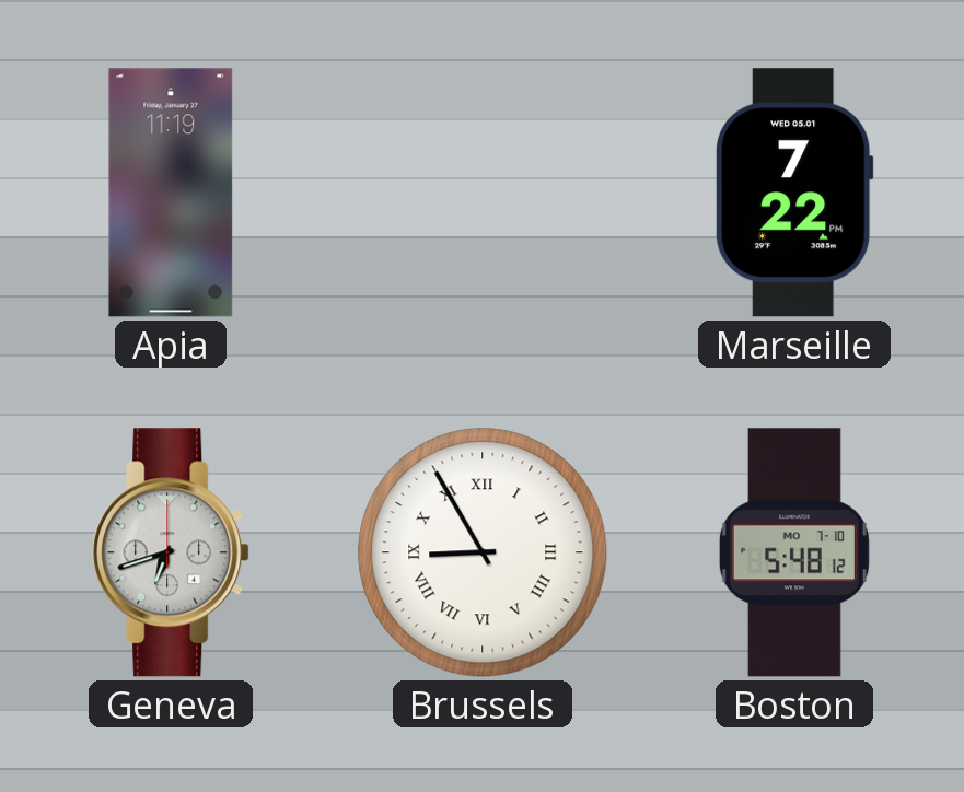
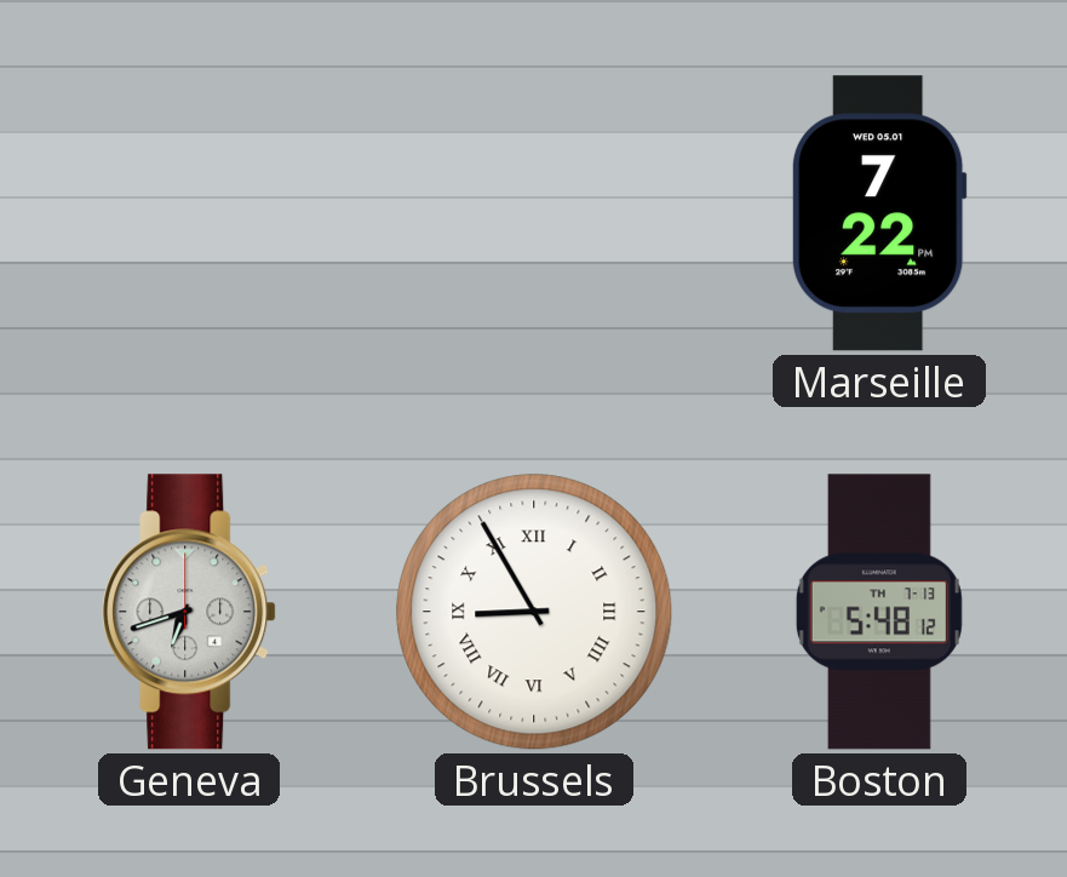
Apia: 11:19 -> none
Boston date: MO 7-10 -> TH 7-13
